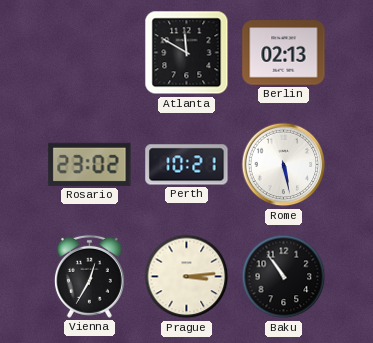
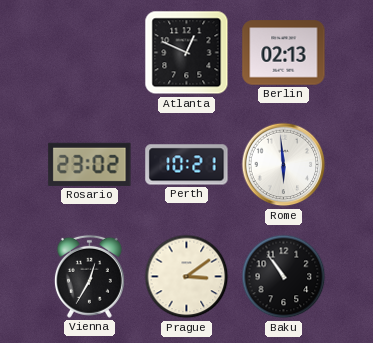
Atlanta: 11:50 -> 12:49
Rome: 5:28 -> 5:59
Prague: 3:14 -> 3:09
